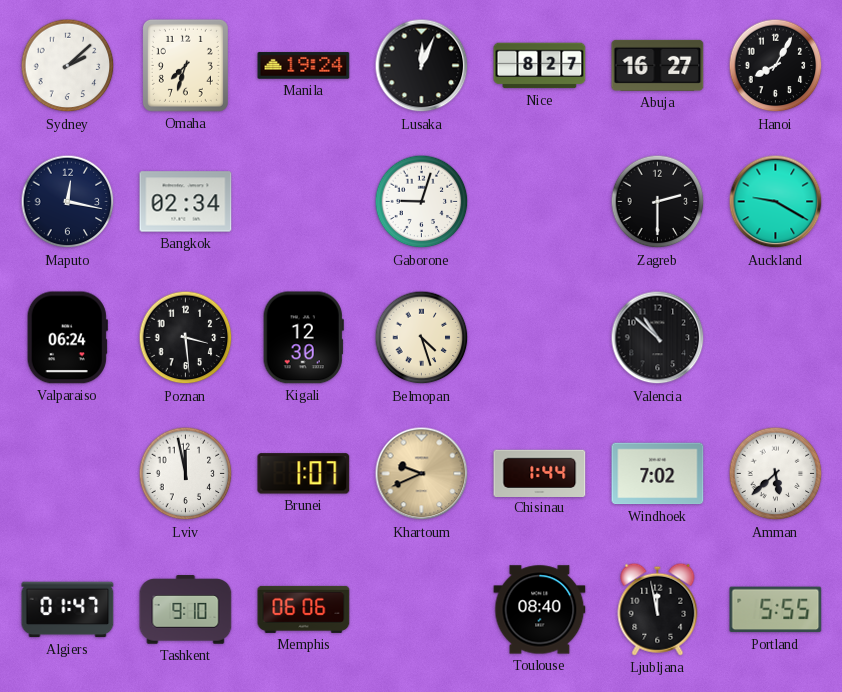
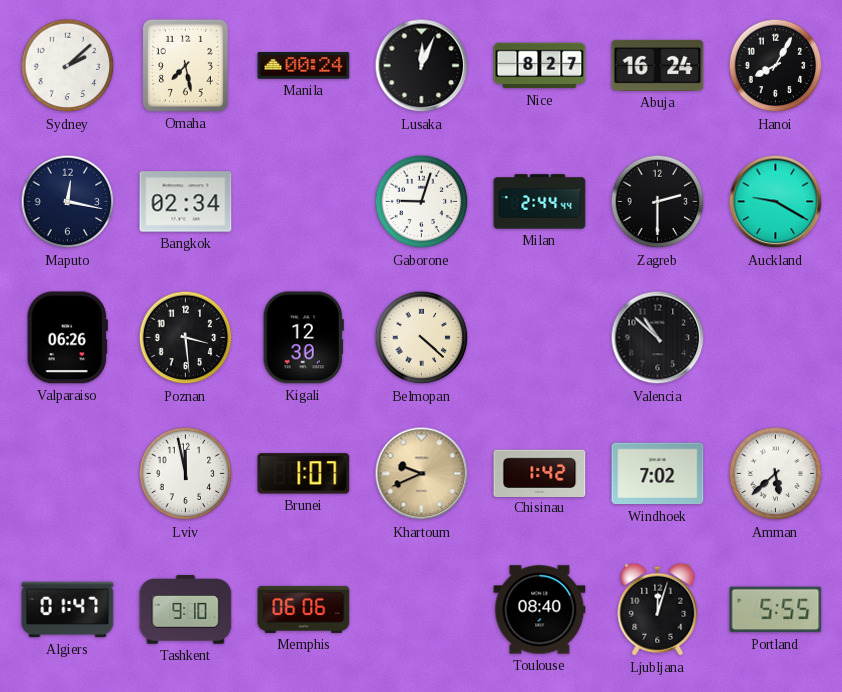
Omaha: 7:33 -> 7:28
Manila: 19:24 -> 00:24
Abuja: 16:27 -> 16:24
Milan: none -> 2:44
Valparaiso: 06:24 -> 06:26
Belmopan: 4:27 -> 4:22
Chisinau: 1:44 -> 1:42
Ljubljana: 11:58 -> 12:03
